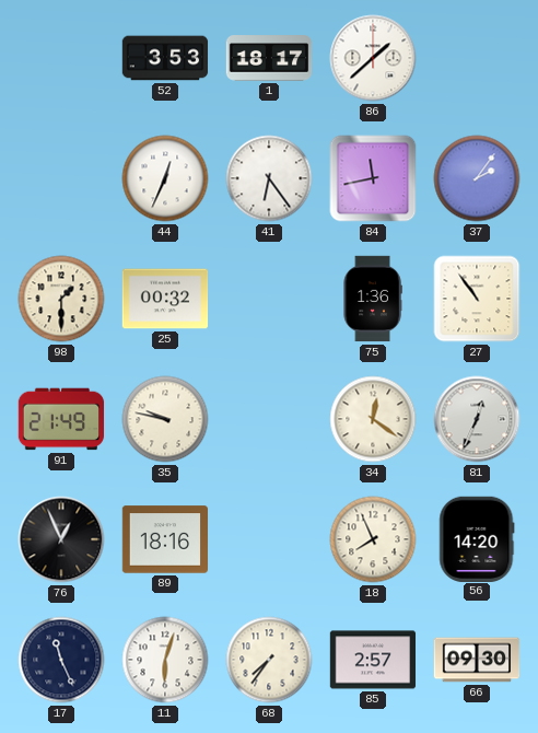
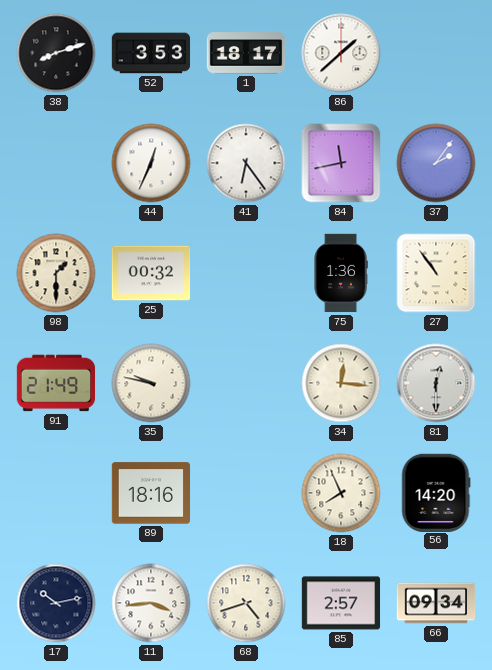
38: none -> 8:12
34: 12:21 -> 12:16
81: 12:34 -> 12:30
76: 12:56 -> none
17: 11:26 -> 10:13
11: 6:03 -> 3:44
68: 7:36 -> 4:42
66: 09:30 -> 09:34
